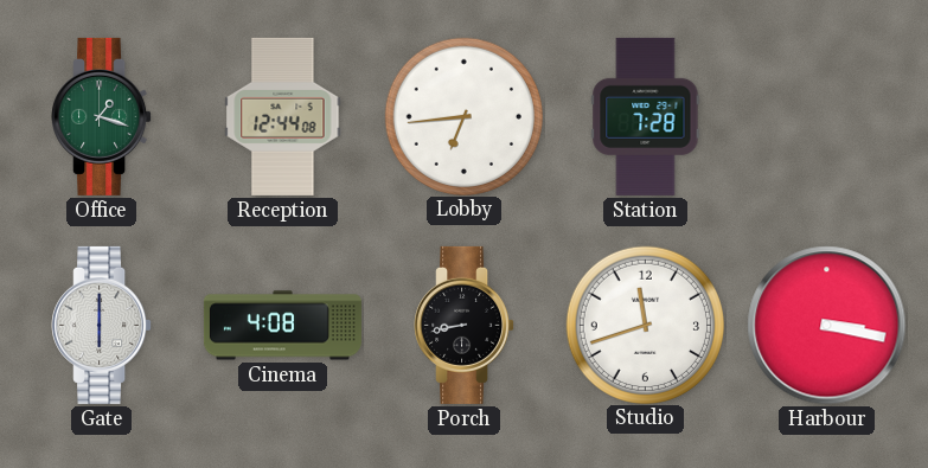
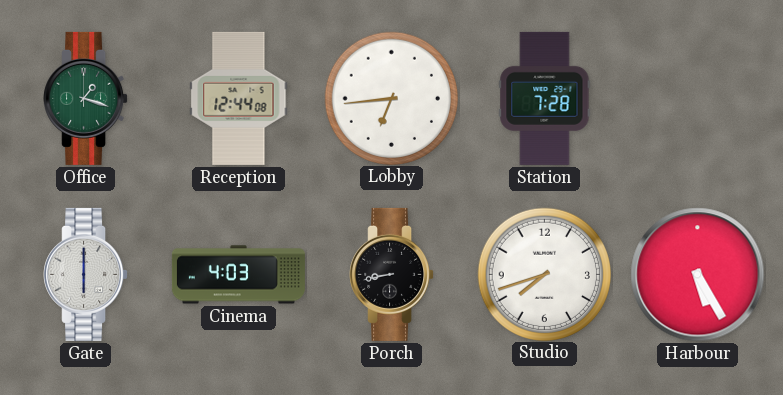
Cinema: 4:08 -> 4:03
Studio: 11:42 -> 7:42
Harbour: 3:17 -> 5:25
